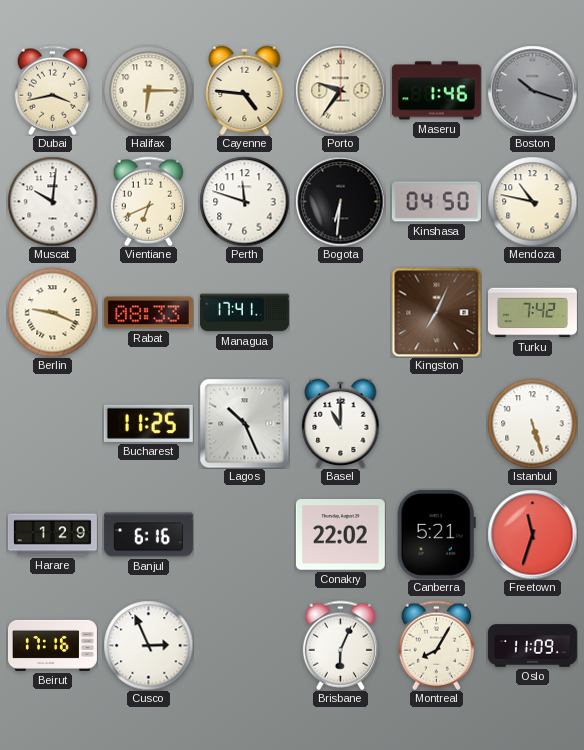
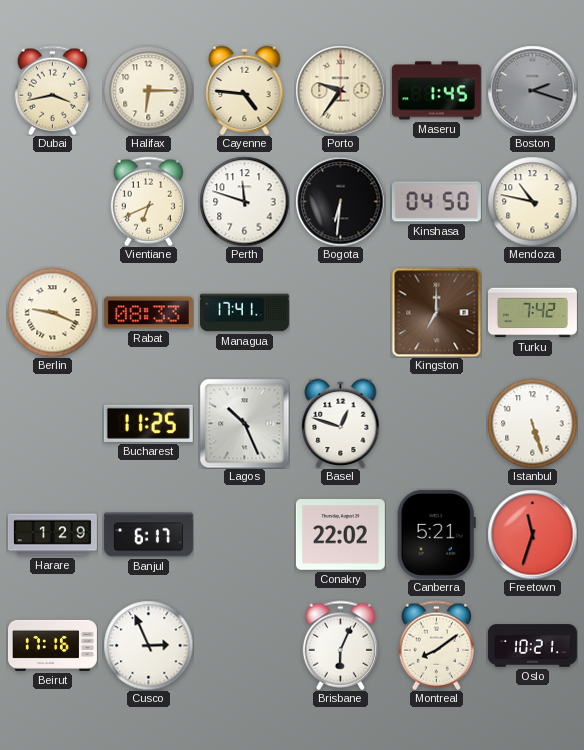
Maseru: 1:46 -> 1:45
Boston: 10:18 -> 2:18
Muscat: 10:01 -> none
Kingston: 7:04 -> 7:00
Basel: 11:00 -> 12:48
Banjul: 6:16 -> 6:17
Montreal: 8:05 -> 8:09
Oslo: 11:09 -> 10:21
